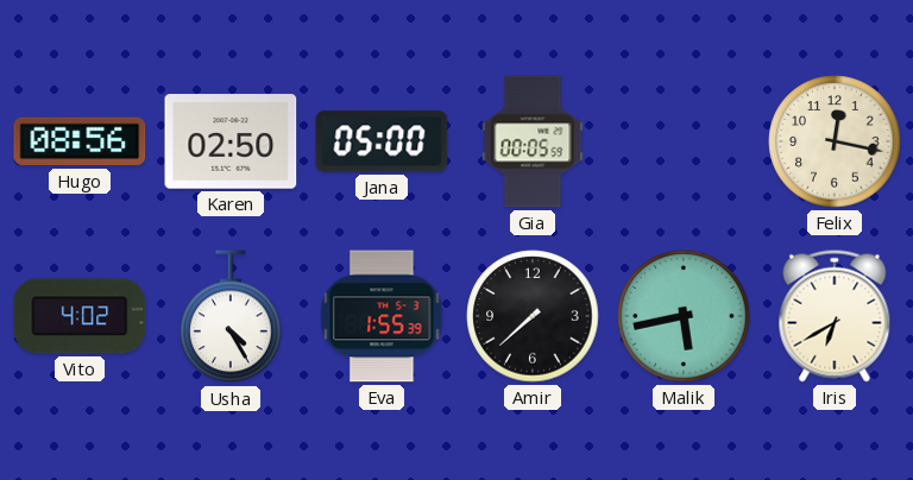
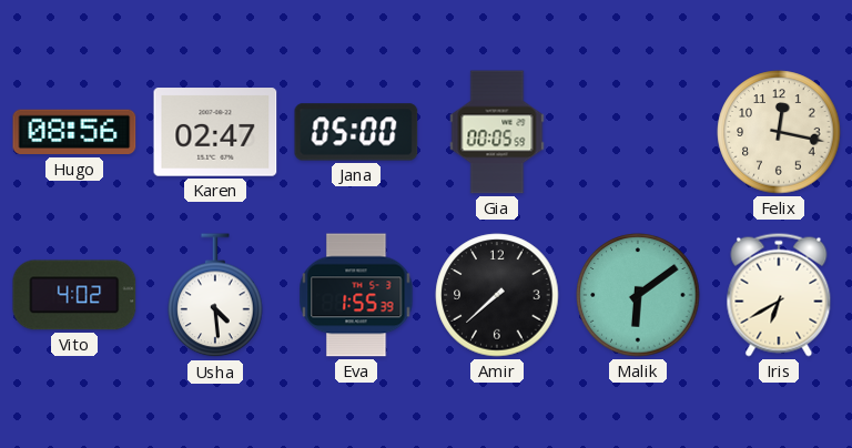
Karen: 02:50 -> 02:47
Usha: 4:25 -> 4:29
Malik: 5:43 -> 6:09
